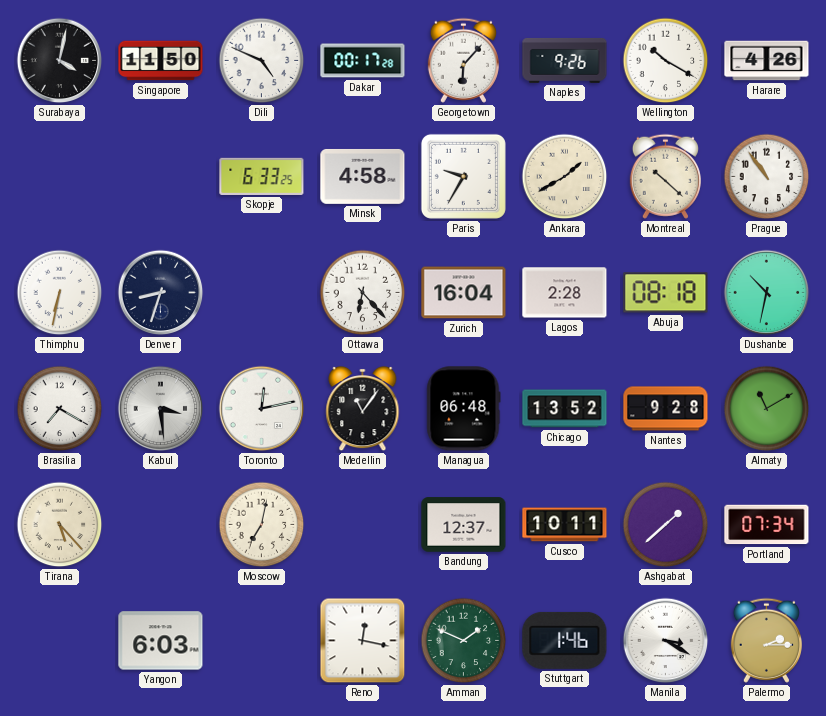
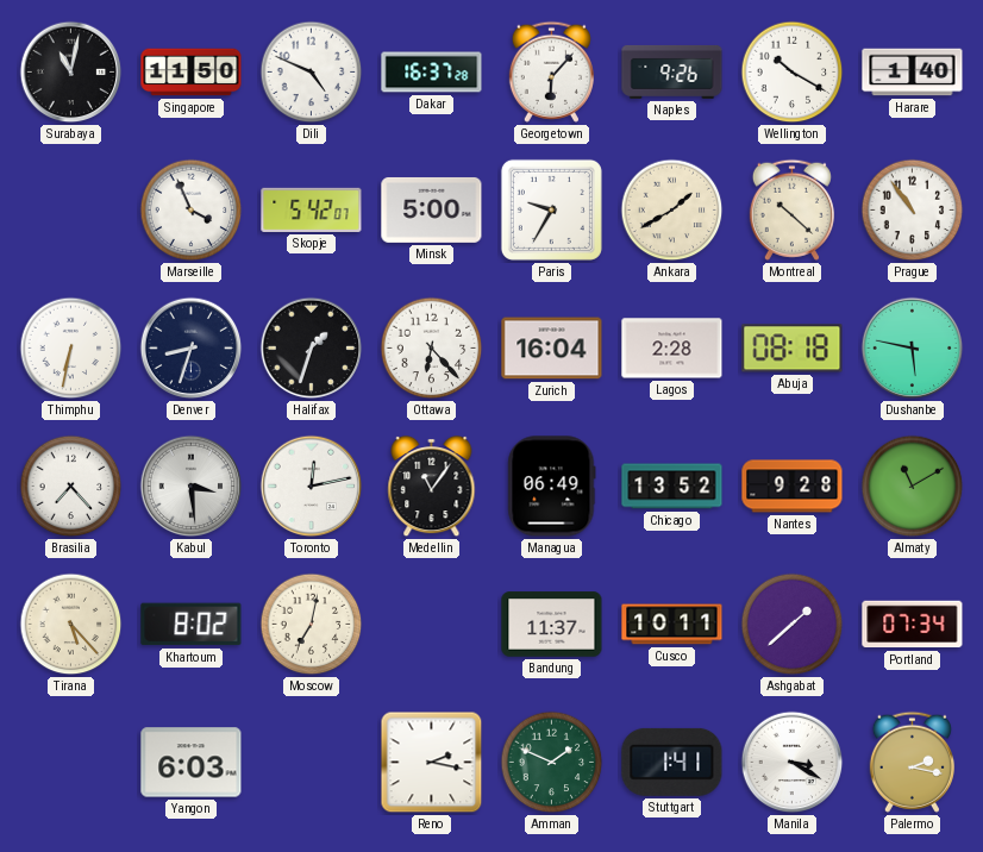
Surabaya: 4:02 -> 11:02
Dakar: 00:17 -> 16:37
Harare: 4:26 -> 1:40
Marseille: none -> 3:56
Skopje: 6:33 -> 5:42
Minsk: 4:58 -> 5:00
Halifax: none -> 1:33
Dushanbe: 10:32 -> 5:47
Brasilia: 7:20 -> 7:23
Managua: 06:48 -> 06:49
Khartoum: none -> 8:02
Bandung: 12:37 -> 11:37
Reno: 12:17 -> 2:17
Stuttgart: 1:46 -> 1:41
Palermo: 2:15 -> 2:17
